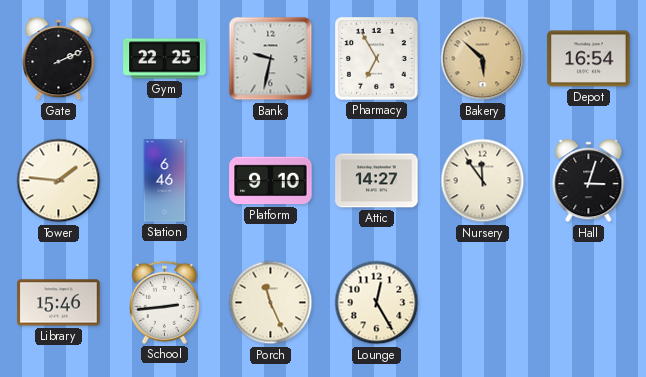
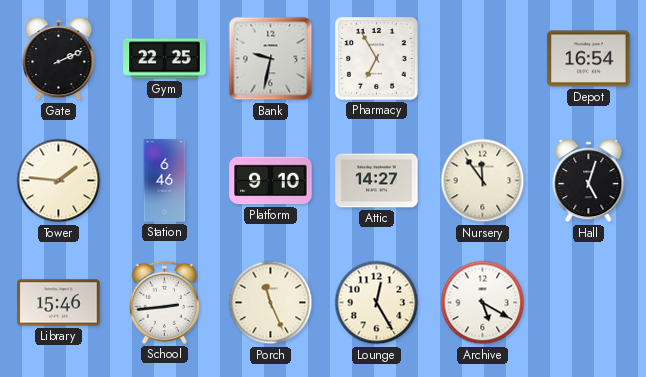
Bakery: 5:52 -> none
Hall: 3:03 -> 5:03
Archive: none -> 5:20
